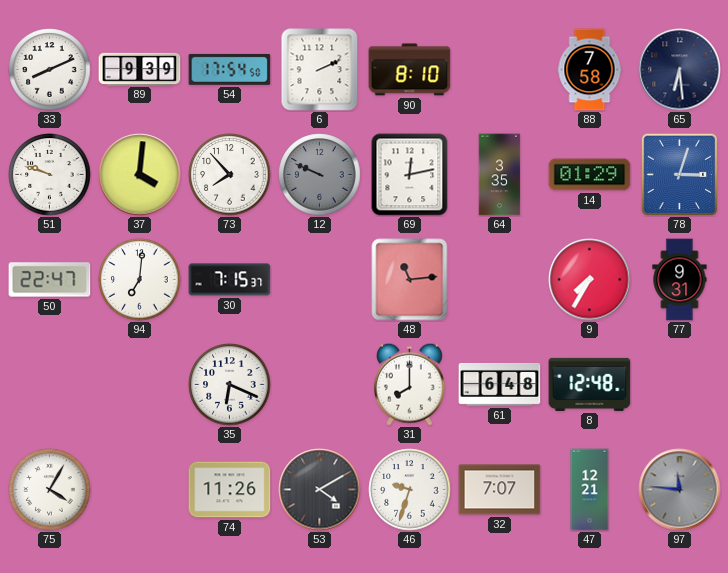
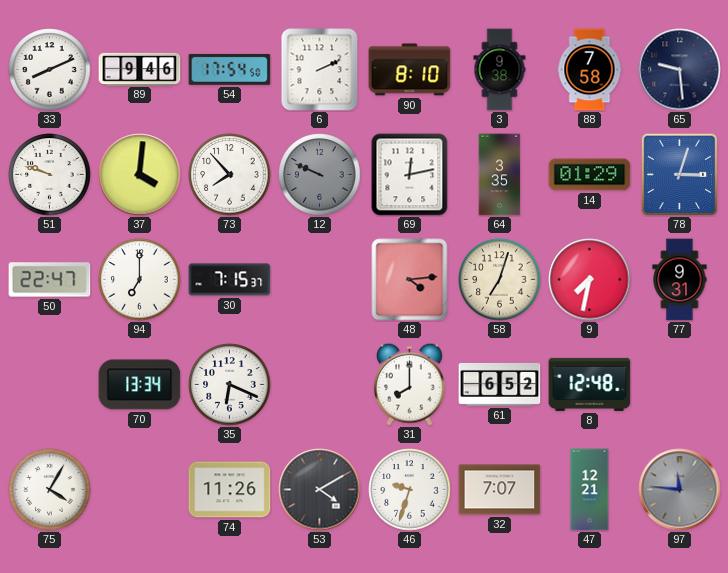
89: 9:39 -> 9:46
3: none -> 9:38
65: 6:29 -> 9:29
94: 7:01 -> 7:00
48: 11:14 -> 4:14
58: none -> 7:03
9: 7:35 -> 7:32
70: none -> 13:34
61: 6:48 -> 6:52
